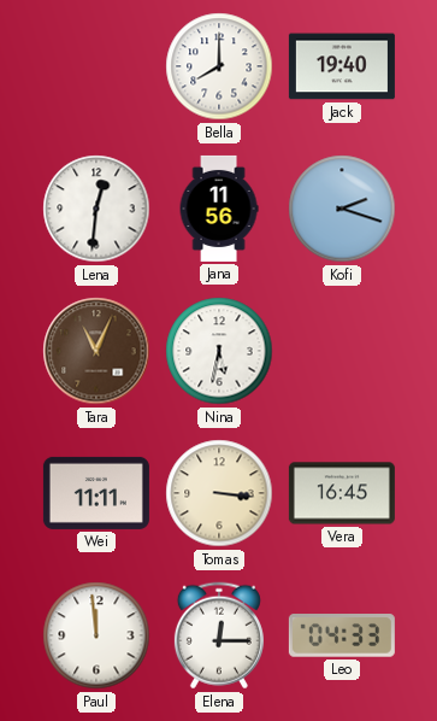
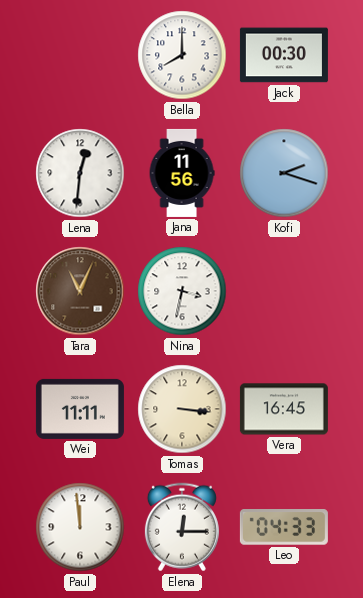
Jack: 19:40 -> 00:30
Nina: 5:32 -> 3:32
